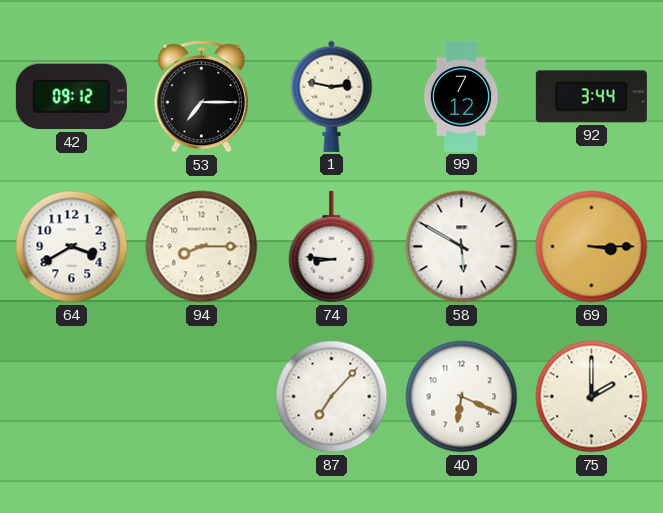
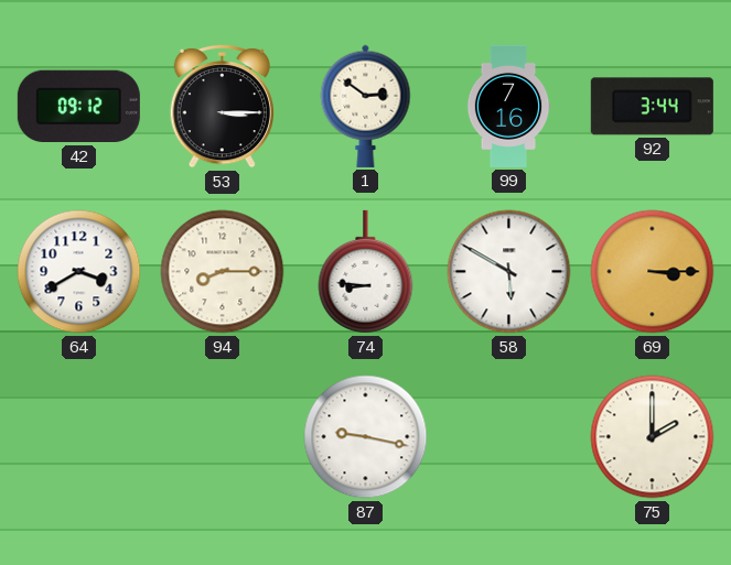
53: 7:15 -> 3:15
1: 2:47 -> 2:51
99: 7:12 -> 7:16
87: 7:07 -> 9:17
40: 6:19 -> none
